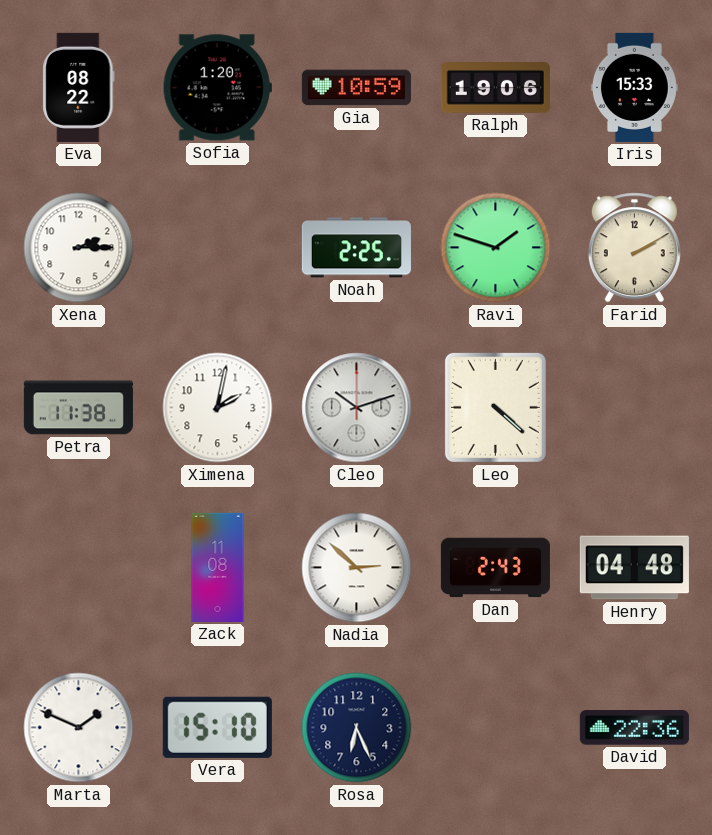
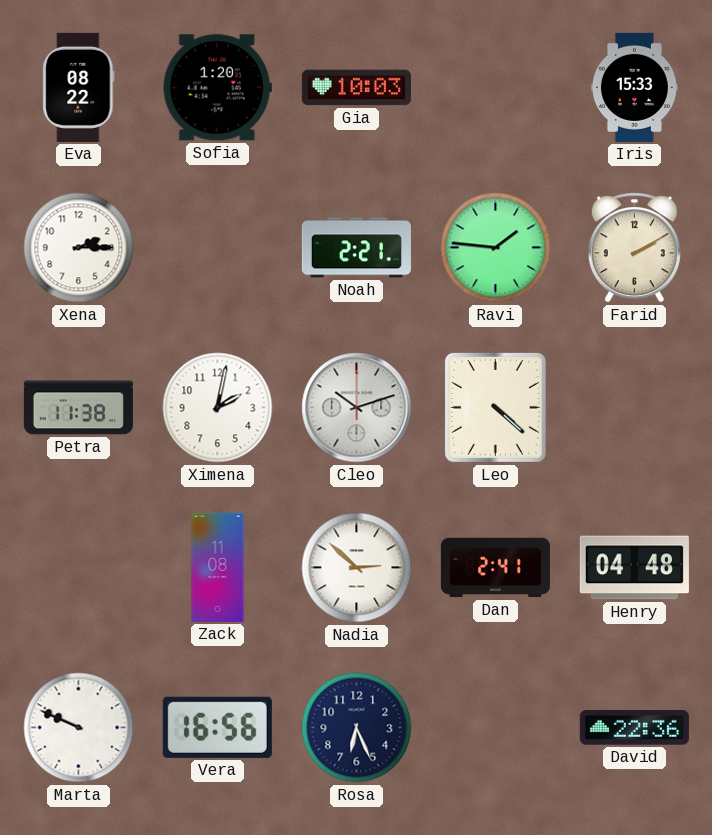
Gia: 10:59 -> 10:03
Ralph: 19:06 -> none
Noah: 2:25 -> 2:21
Ravi: 1:48 -> 1:46
Dan: 2:43 -> 2:41
Marta: 1:49 -> 9:49
Vera: 15:10 -> 16:56
